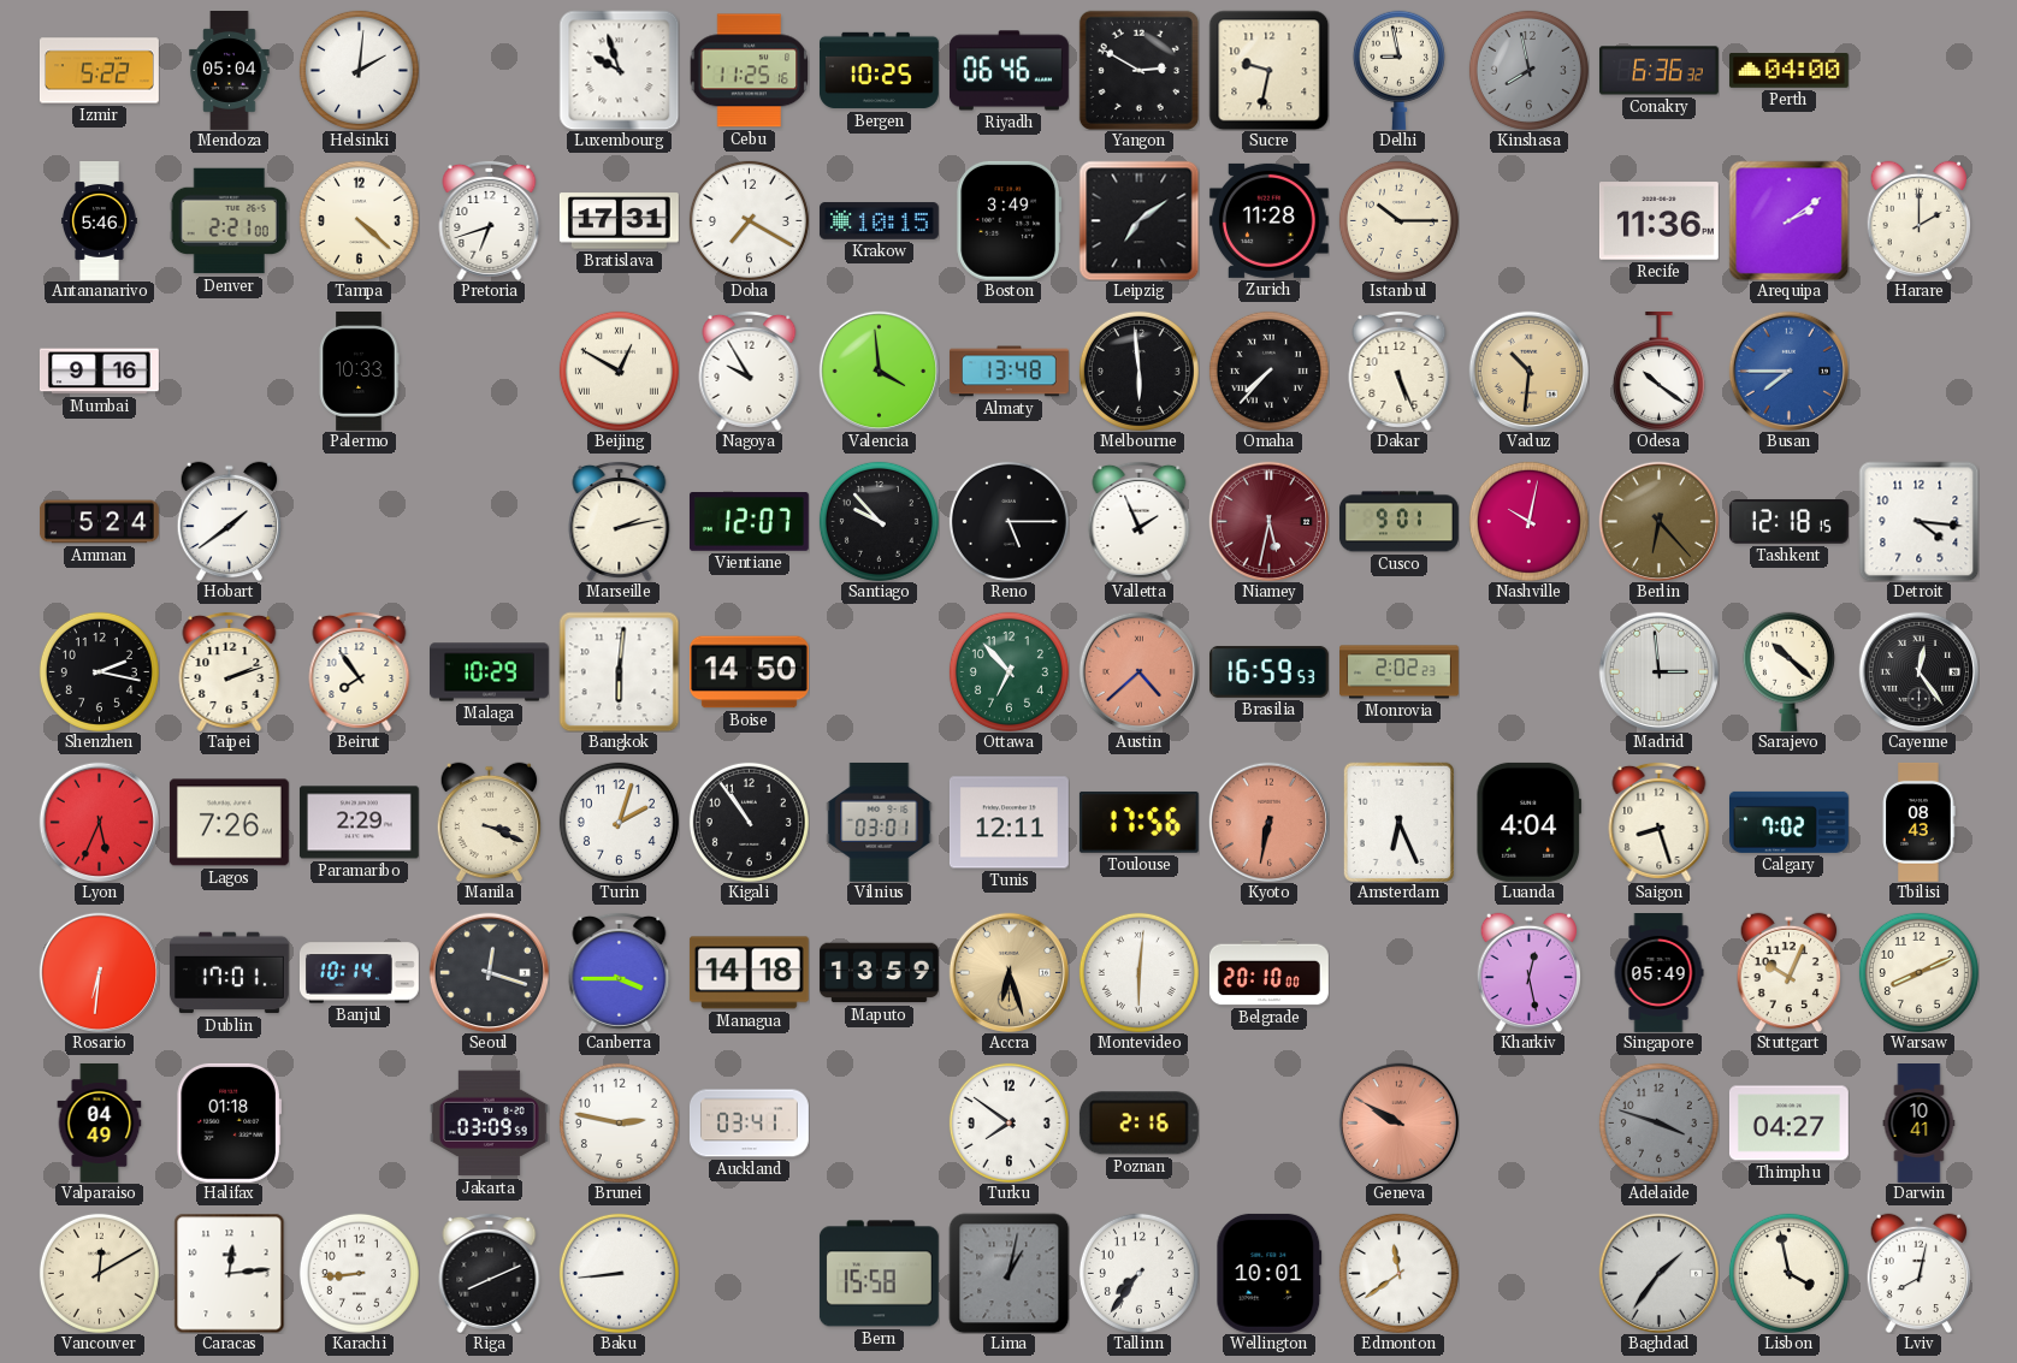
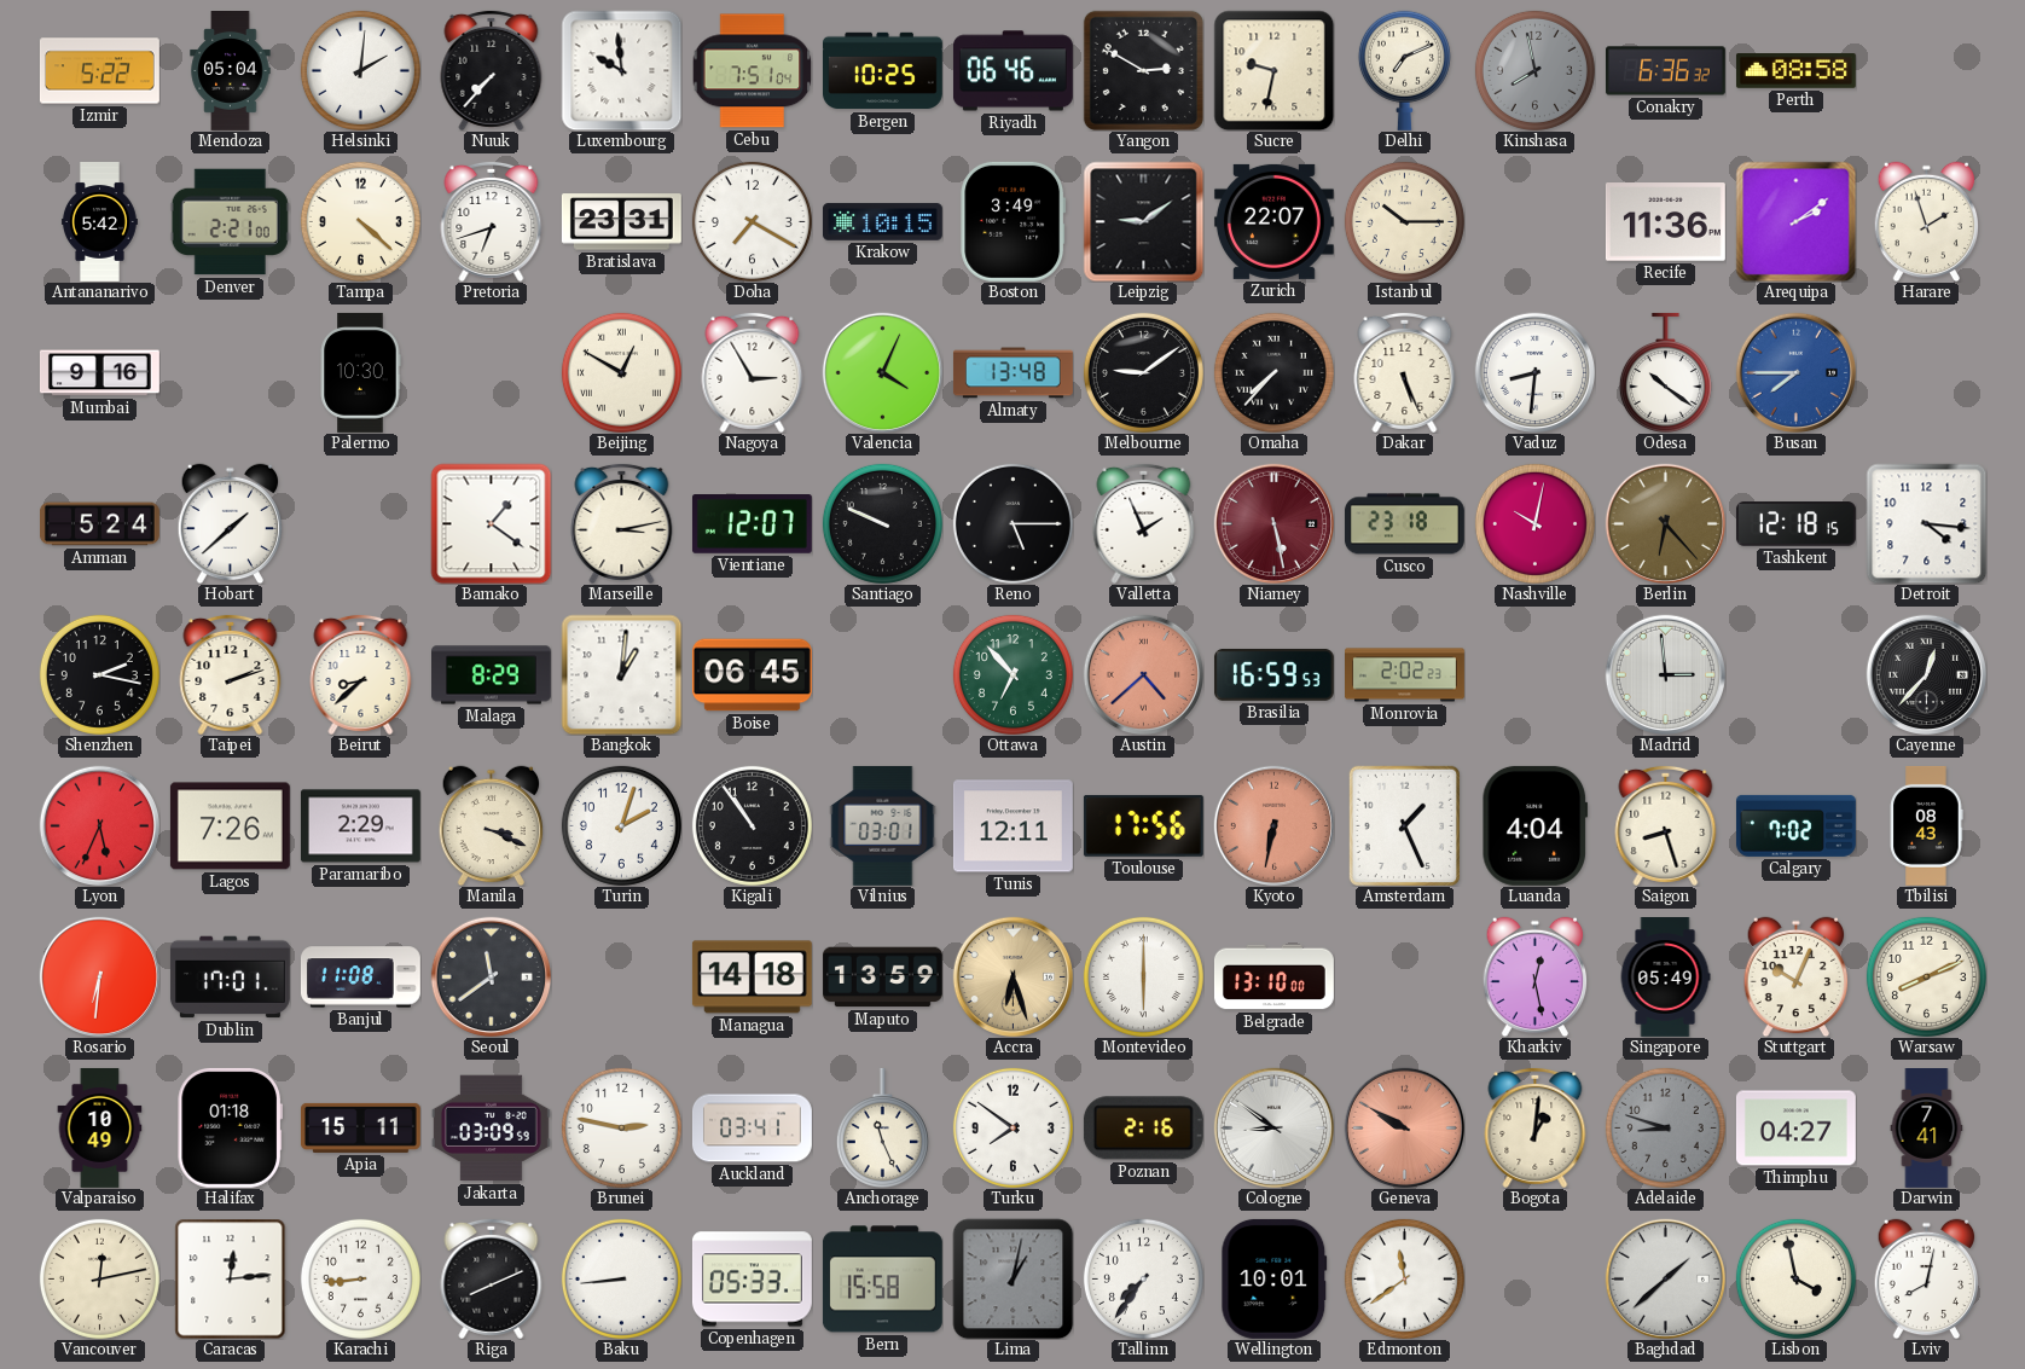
Nuuk: none -> 7:37
Luxembourg: 9:57 -> 9:59
Cebu: 11:25 -> 7:51
Delhi: 8:58 -> 7:11
Perth: 04:00 -> 08:58
Antananarivo: 5:46 -> 5:42
Bratislava: 17:31 -> 23:31
Leipzig: 7:09 -> 9:09
Zurich: 11:28 -> 22:07
Harare: 2:00 -> 1:57
Palermo: 10:33 -> 10:30
Nagoya: 9:55 -> 2:55
Valencia: 3:59 -> 4:04
Melbourne: 5:59 -> 9:09
Vaduz: 10:31 -> 8:31
Vaduz dial: champagne -> white
Hobart: 1:39 -> 1:38
Bamako: none -> 1:21
Marseille: 2:13 -> 3:13
Santiago: 9:53 -> 9:49
Niamey: 5:32 -> 5:28
Cusco: 9:01 -> 23:18
Beirut: 7:54 -> 8:38
Malaga: 10:29 -> 8:29
Bangkok: 6:01 -> 1:01
Boise: 14:50 -> 06:45
Sarajevo: 10:22 -> none
Cayenne: 12:24 -> 12:37
Amsterdam: 6:26 -> 1:26
Banjul: 10:14 -> 11:08
Seoul: 12:18 -> 11:39
Canberra: 3:45 -> none
Montevideo: 6:01 -> 6:00
Belgrade: 20:10 -> 13:10
Valparaiso: 04:49 -> 10:49
Apia: none -> 15:11
Anchorage: none -> 11:26
Cologne: none -> 8:51
Bogota: none -> 1:01
Adelaide: 3:48 -> 8:48
Darwin: 10:41 -> 7:41
Vancouver: 12:10 -> 12:13
Copenhagen: none -> 05:33
Baghdad: 1:36 -> 1:38
